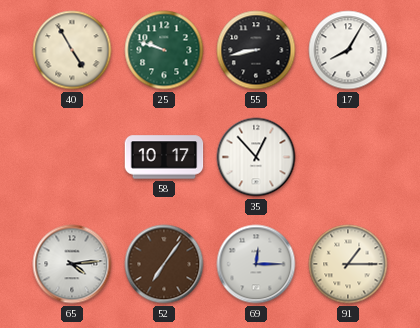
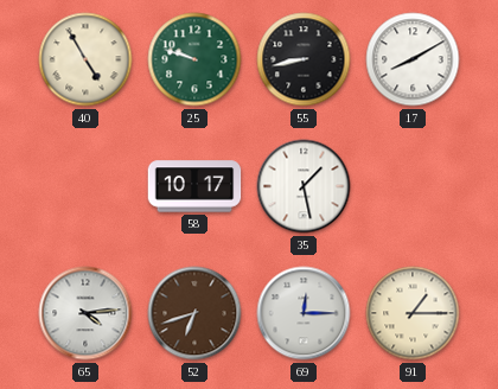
17: 8:05 -> 8:10
35: 12:53 -> 1:28
52: 7:06 -> 6:42
